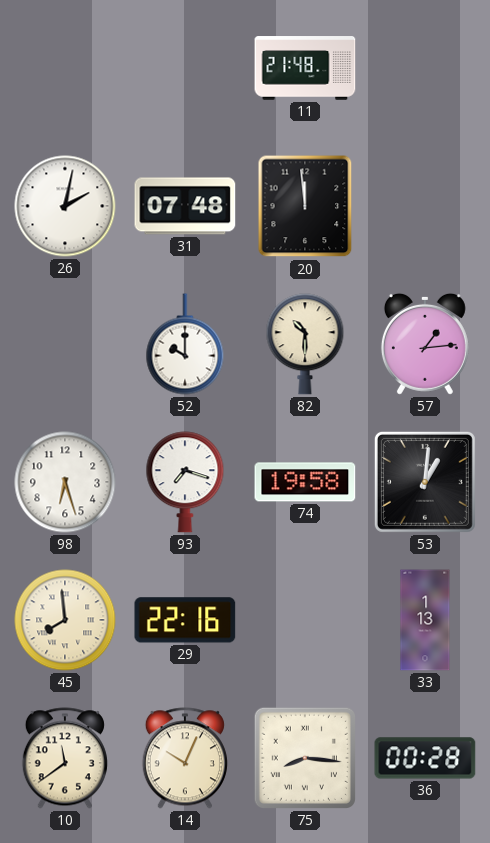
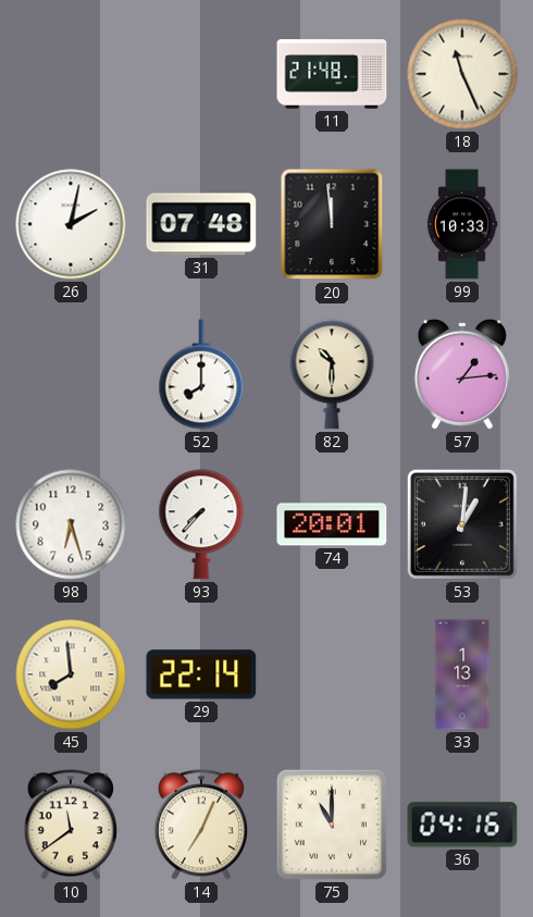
18: none -> 11:26
99: none -> 10:33
52: 10:00 -> 8:00
93: 7:18 -> 7:37
74: 19:58 -> 20:01
29: 22:16 -> 22:14
14: 10:04 -> 7:04
75: 8:16 -> 11:00
36: 00:28 -> 04:16
